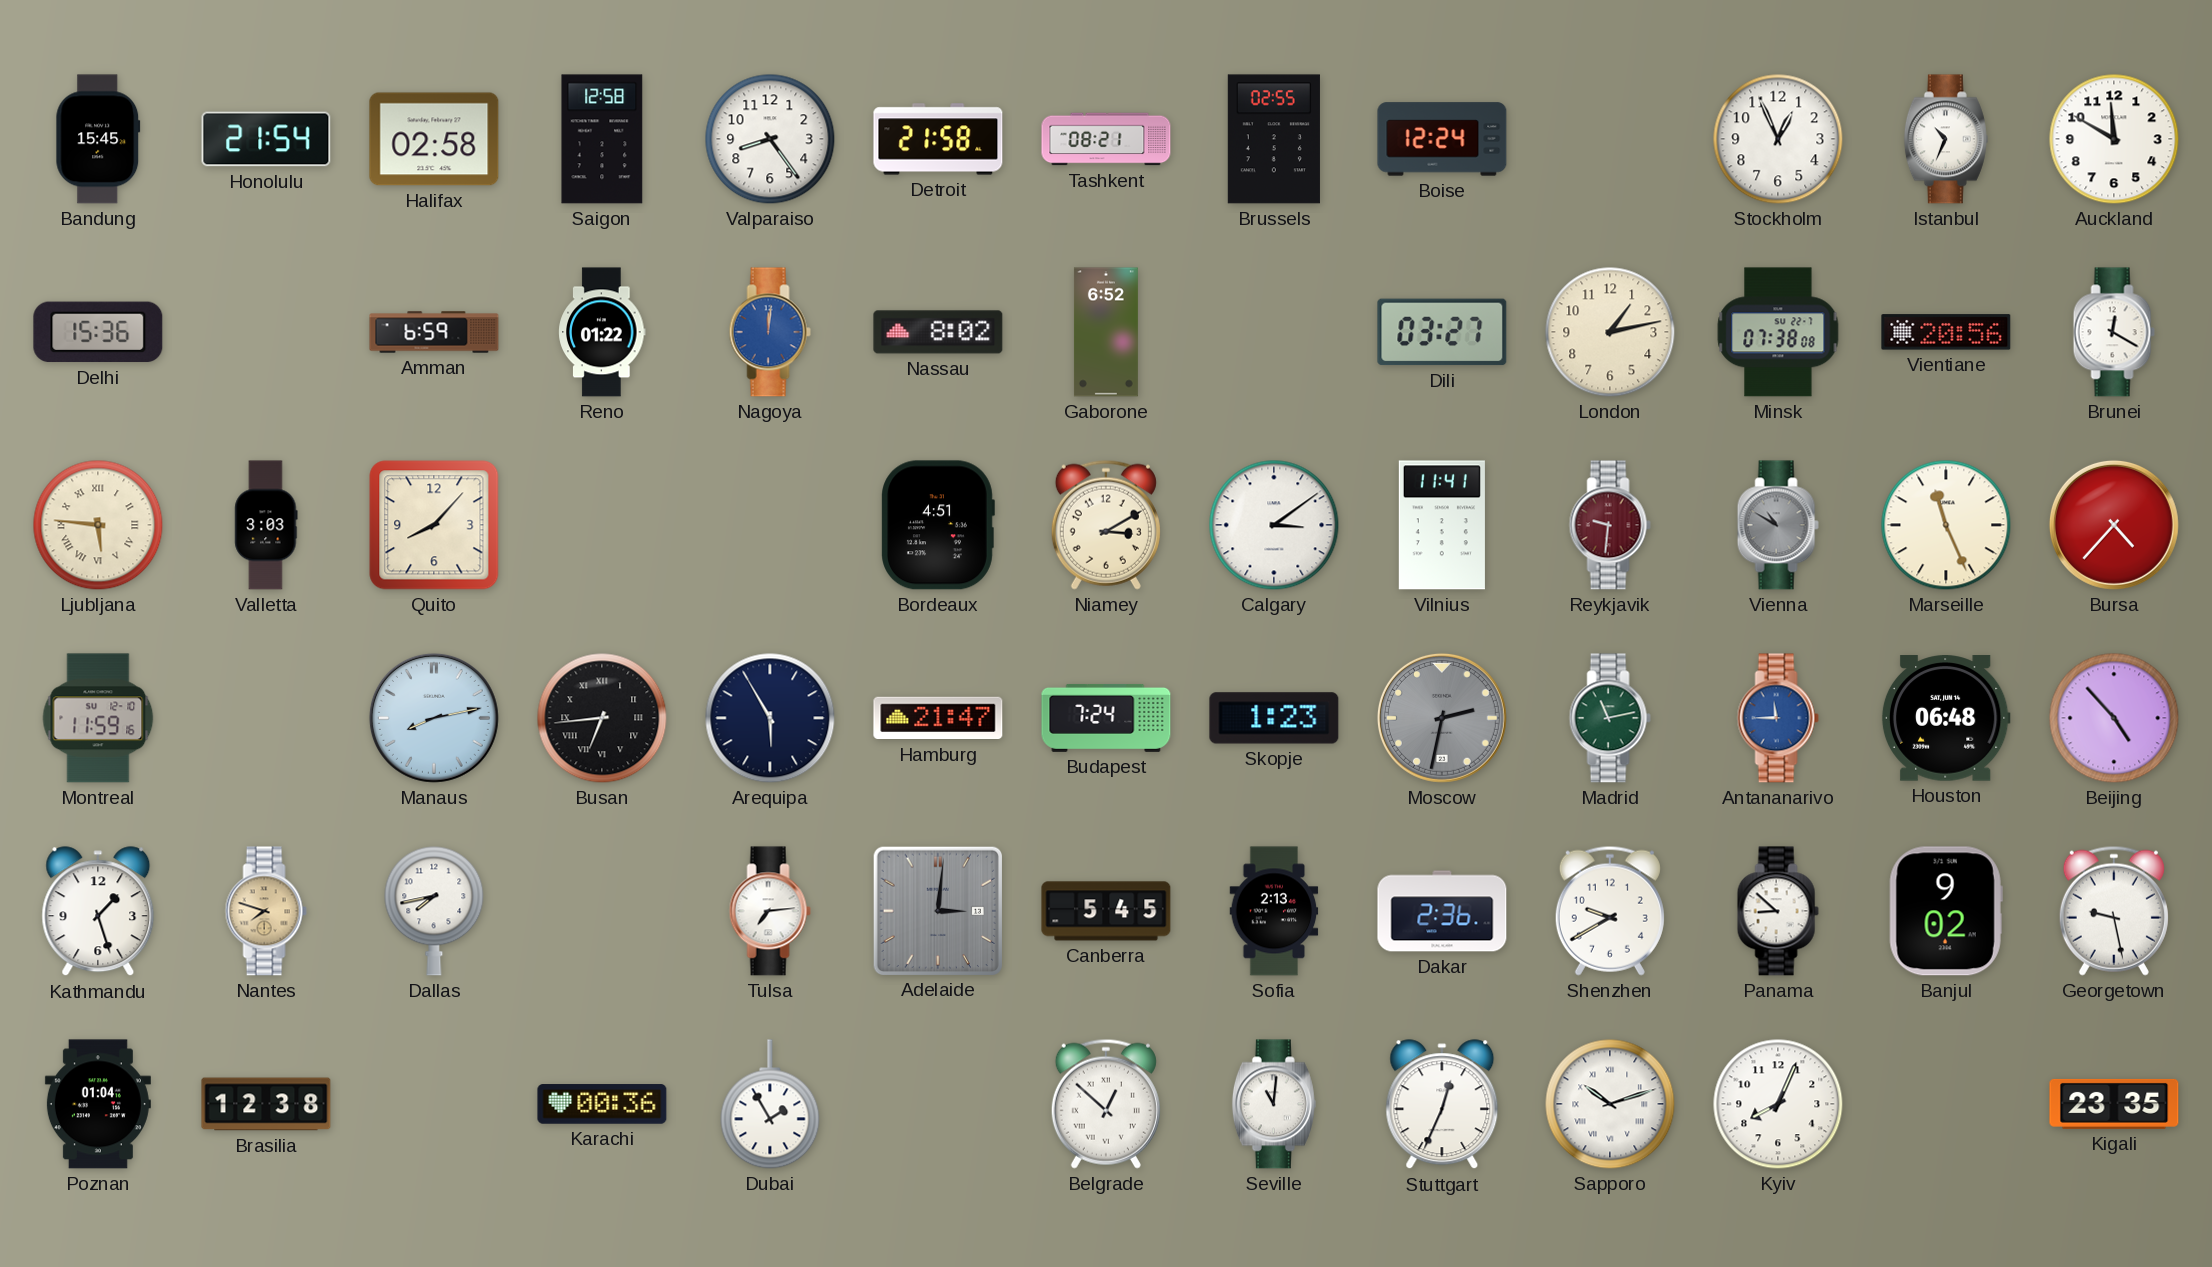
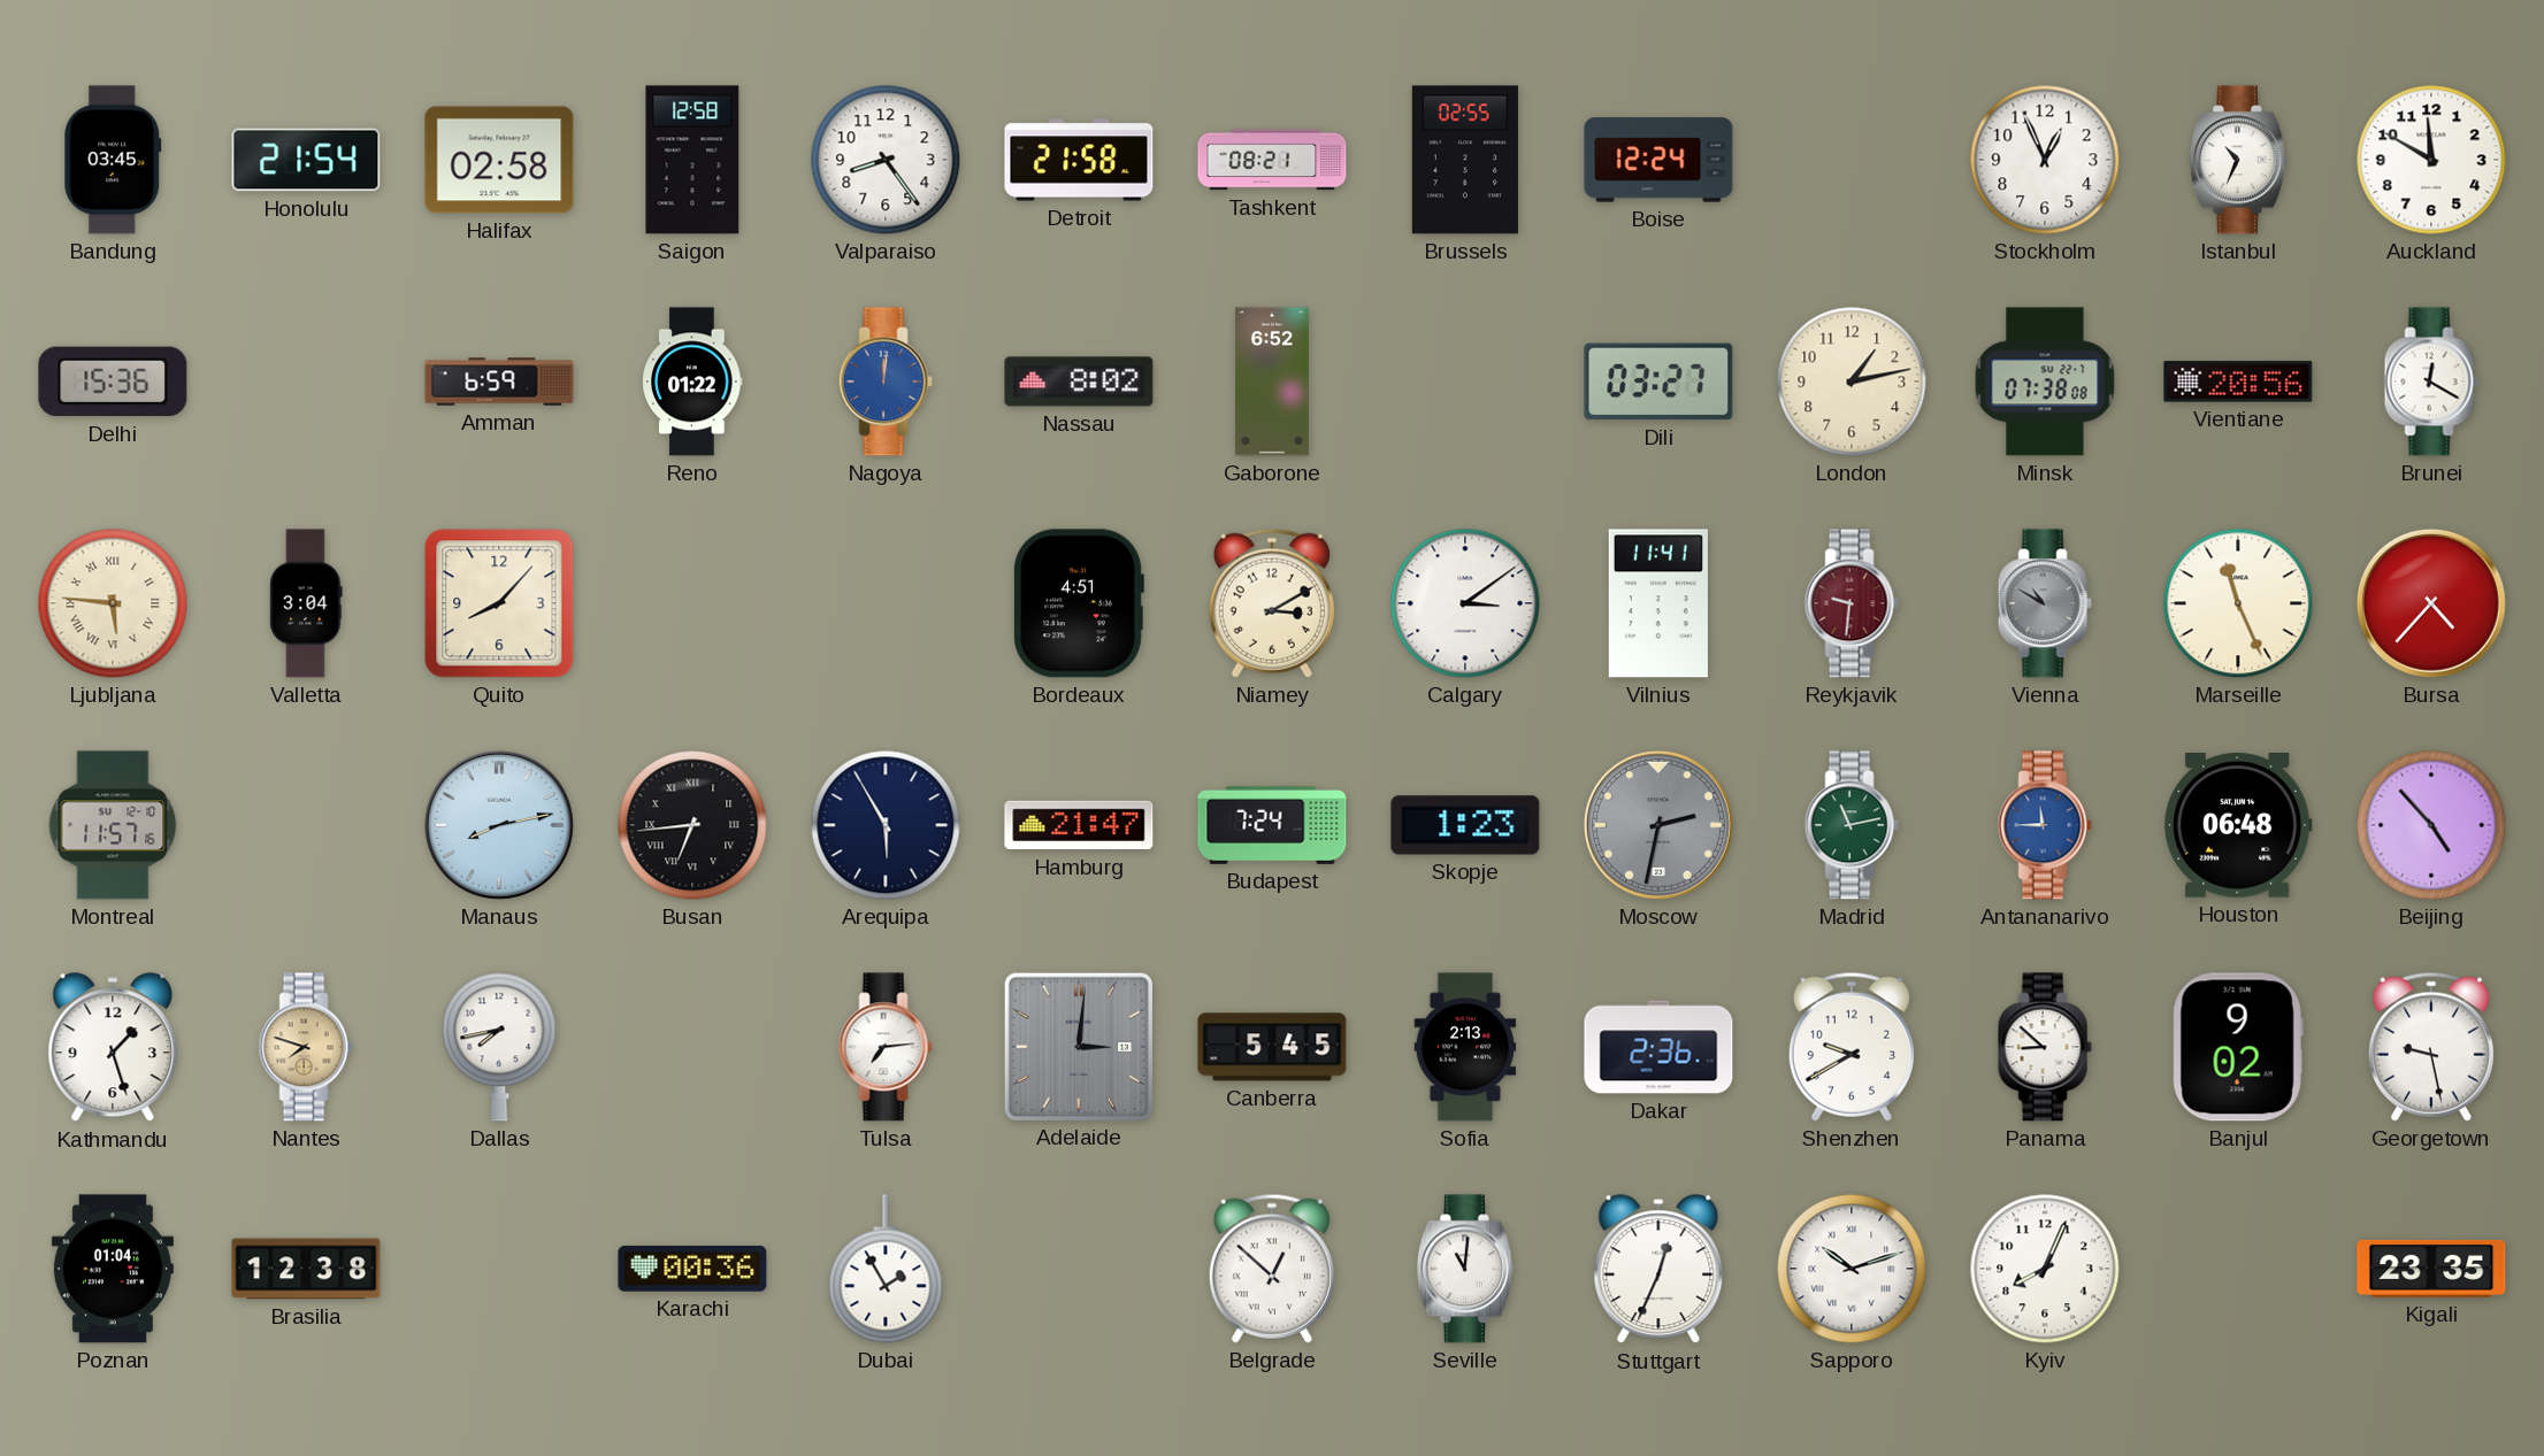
Bandung: 15:45 -> 03:45
Valletta: 3:03 -> 3:04
Montreal: 11:59 -> 11:57
